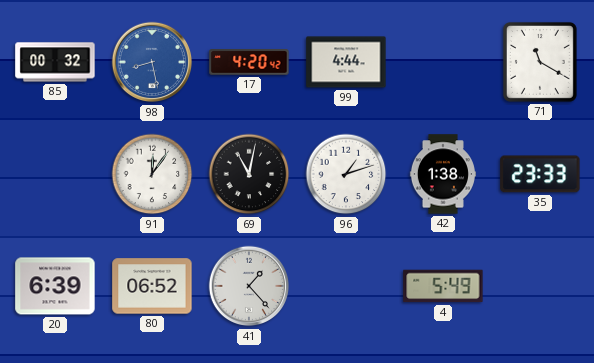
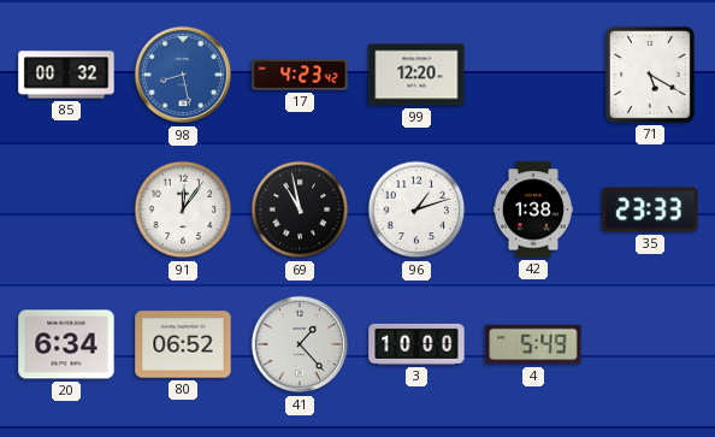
17: 4:20 -> 4:23
99: 4:44 -> 12:20
71: 11:20 -> 5:20
69: 11:02 -> 10:58
20: 6:39 -> 6:34
3: none -> 10:00
